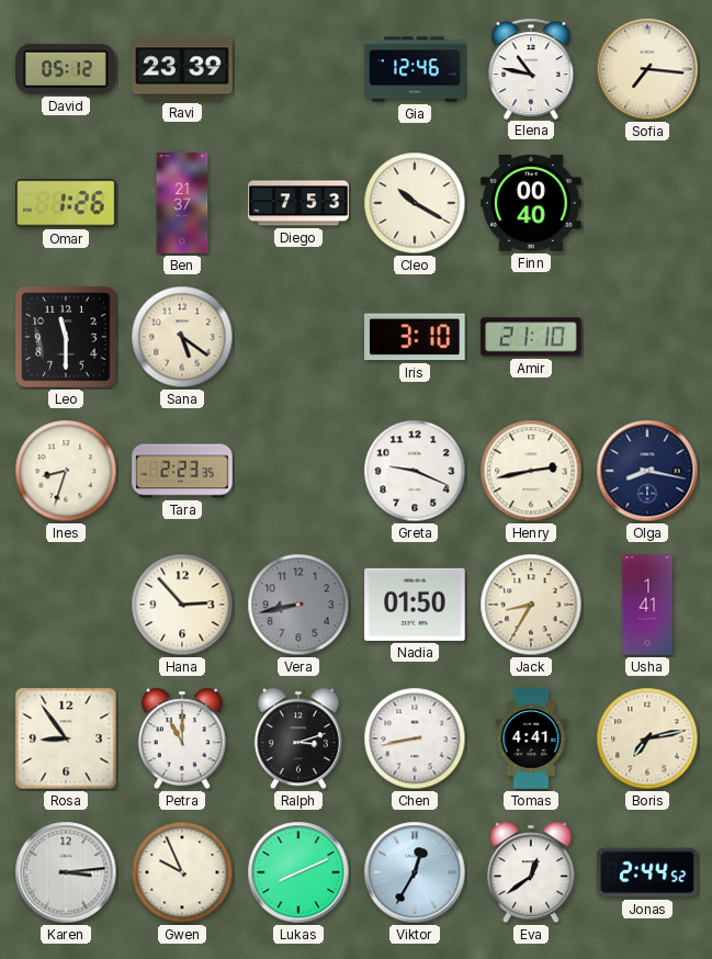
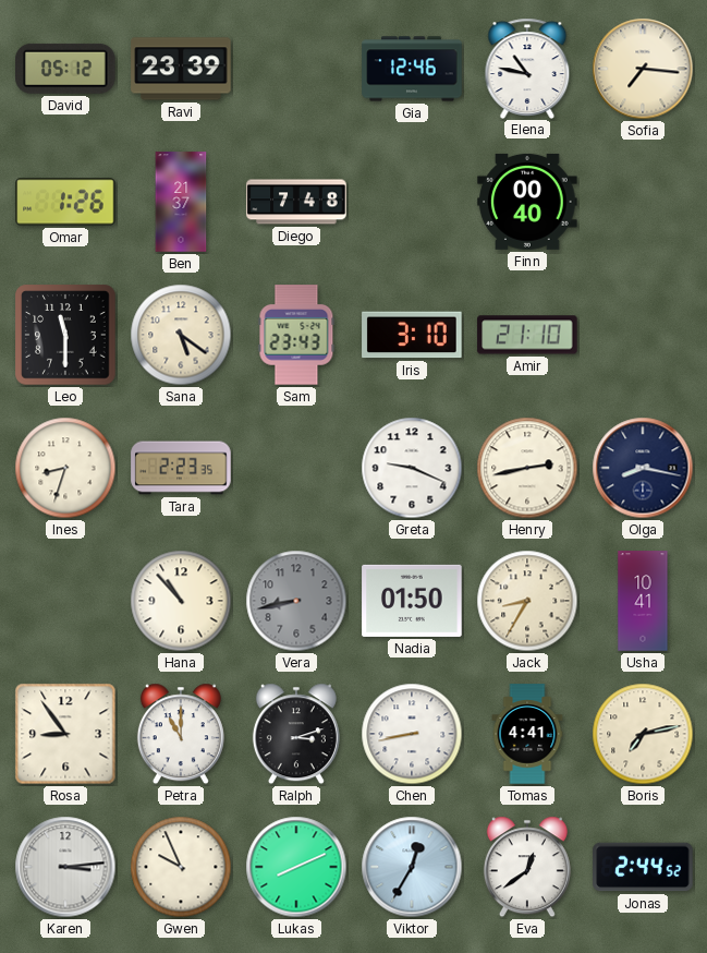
Diego: 7:53 -> 7:48
Cleo: 10:20 -> none
Sam: none -> 23:43
Hana: 2:53 -> 10:53
Usha: 1:41 -> 10:41
